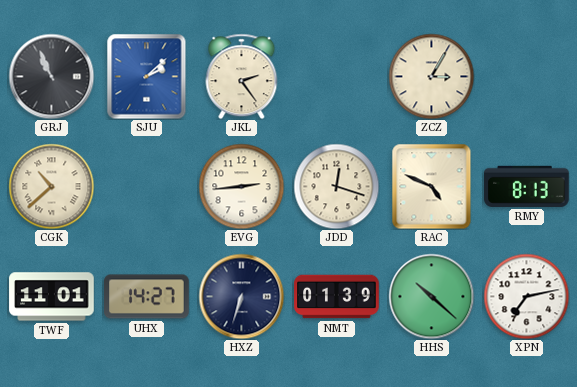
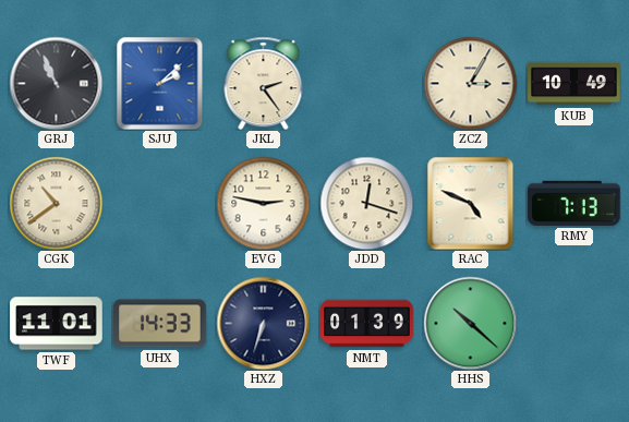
KUB: none -> 10:49
CGK: 10:38 -> 10:39
EVG: 2:44 -> 2:47
RMY: 8:13 -> 7:13
UHX: 14:27 -> 14:33
XPN: 7:13 -> none
